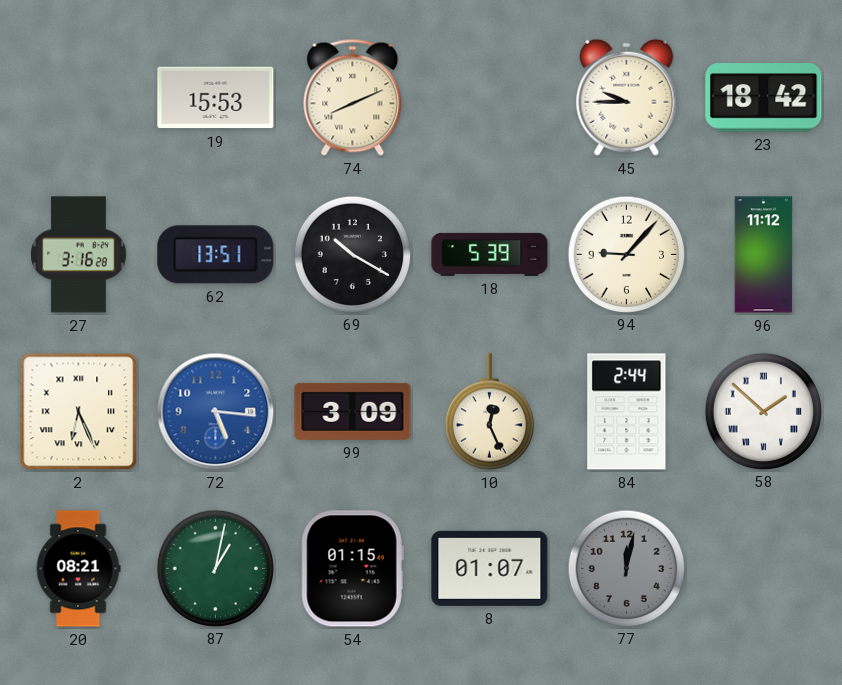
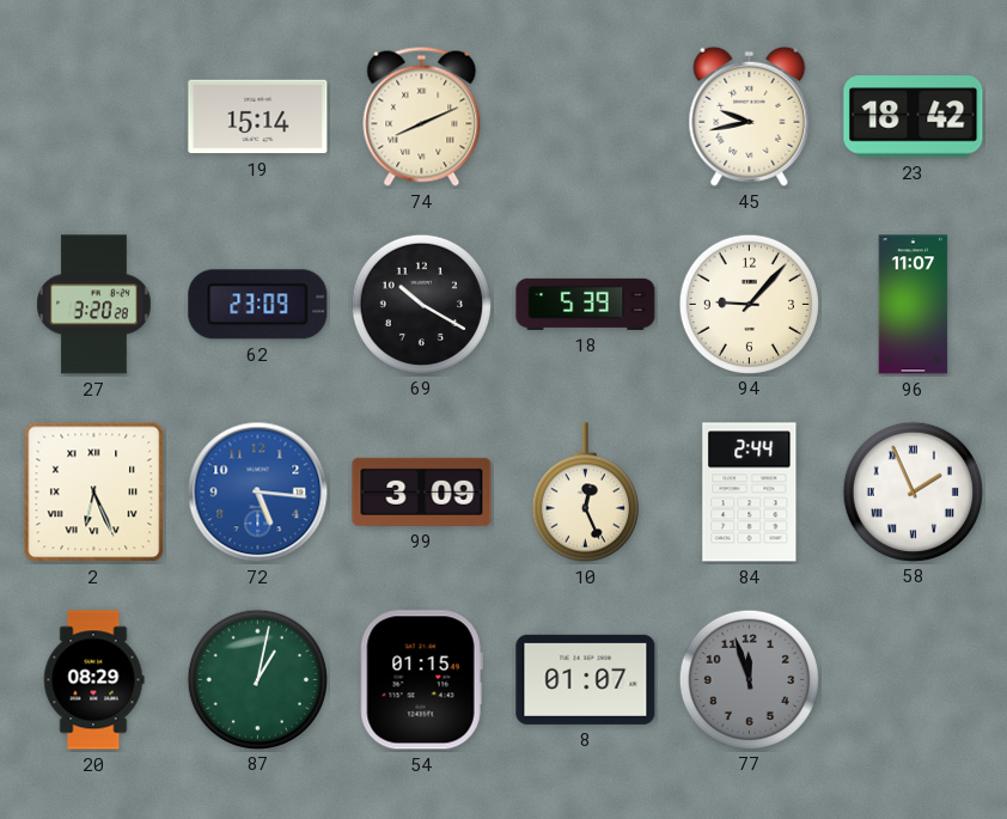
19: 15:53 -> 15:14
45: 9:45 -> 9:43
27: 3:16 -> 3:20
62: 13:51 -> 23:09
96: 11:12 -> 11:07
58: 1:52 -> 1:56
20: 08:21 -> 08:29
77: 12:02 -> 11:57
